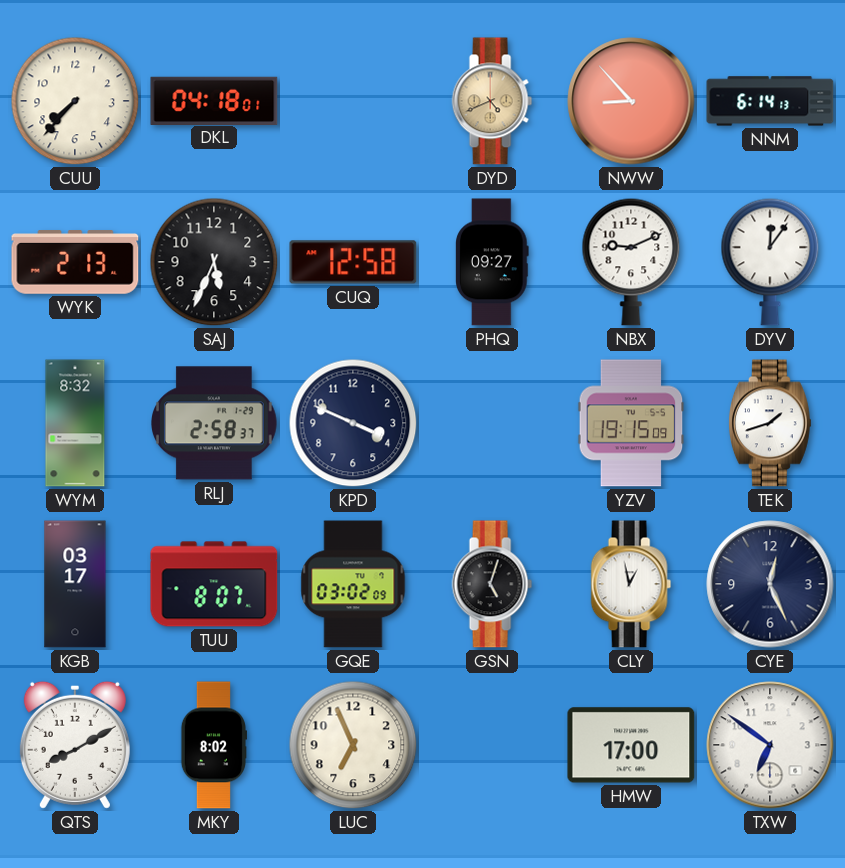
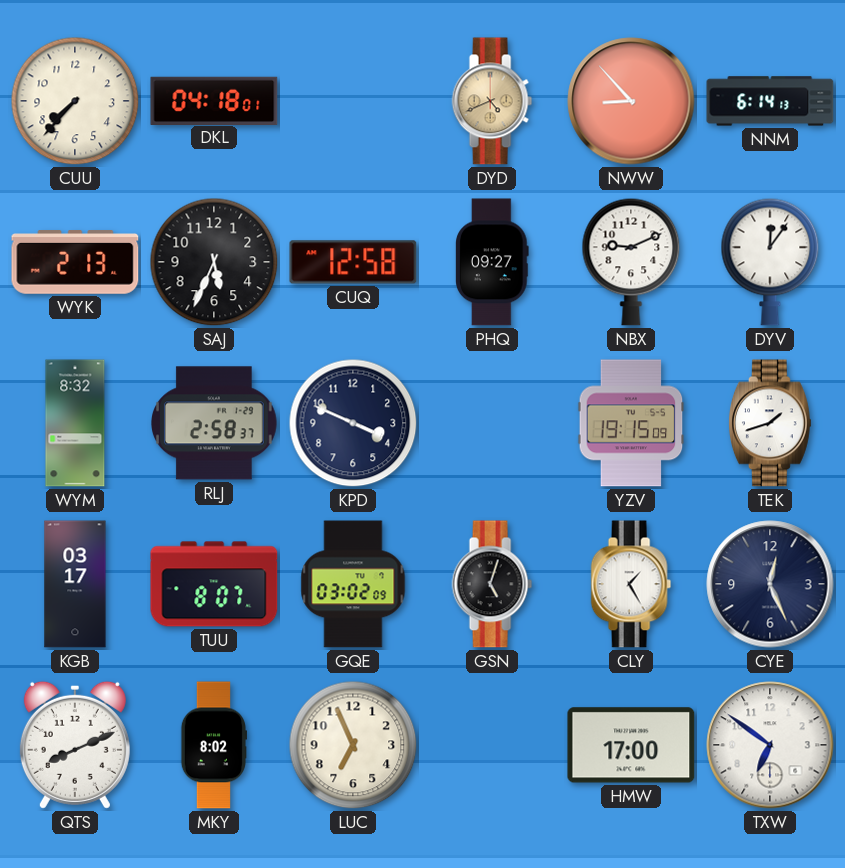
CLY: 12:58 -> 1:25
QTS: 8:10 -> 8:11
